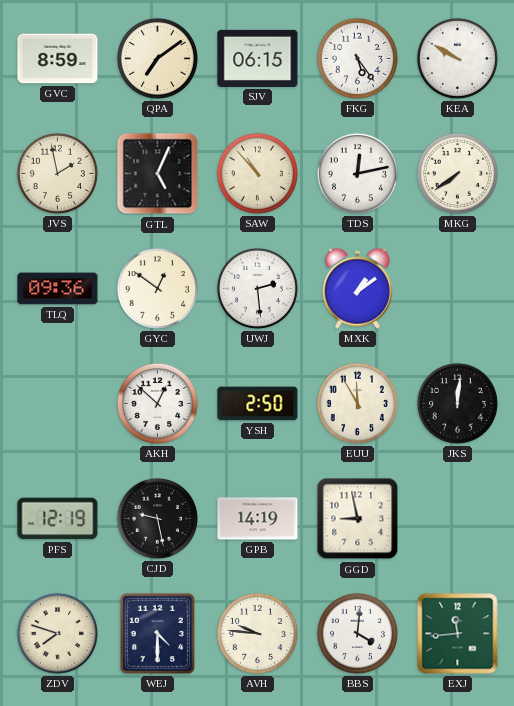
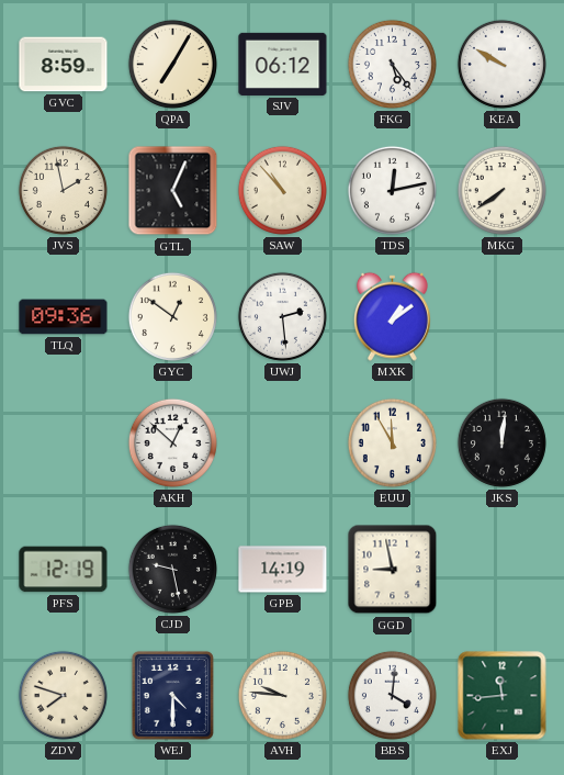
QPA: 7:09 -> 7:05
SJV: 06:15 -> 06:12
YSH: 2:50 -> none
